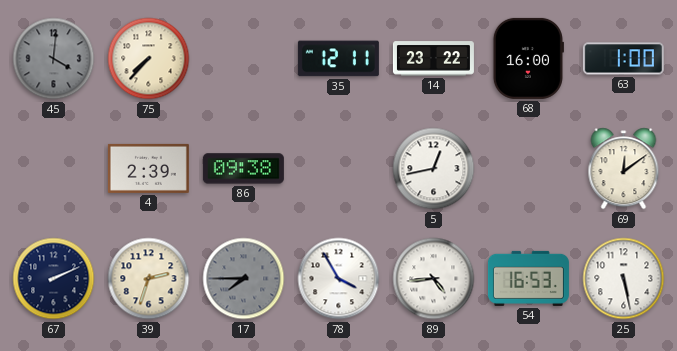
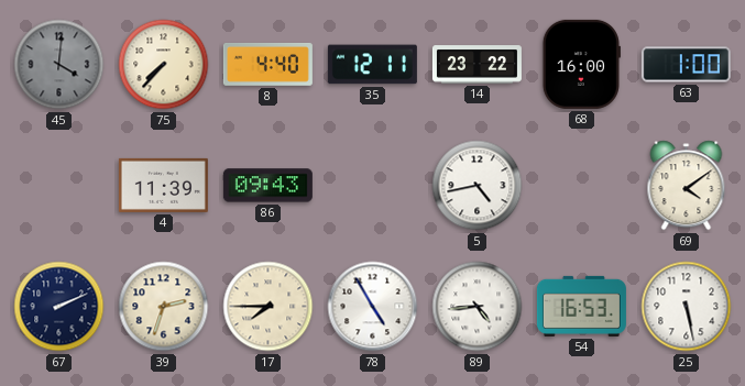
8: none -> 4:40
4: 2:39 -> 11:39
86: 09:38 -> 09:43
5: 12:43 -> 4:43
69: 12:09 -> 4:09
17 dial: grey -> cream
78: 3:55 -> 4:55
